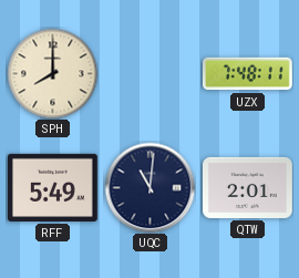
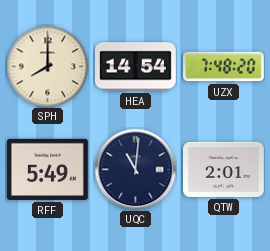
HEA: none -> 14:54
UZX: 7:48:11 -> 7:48:20
